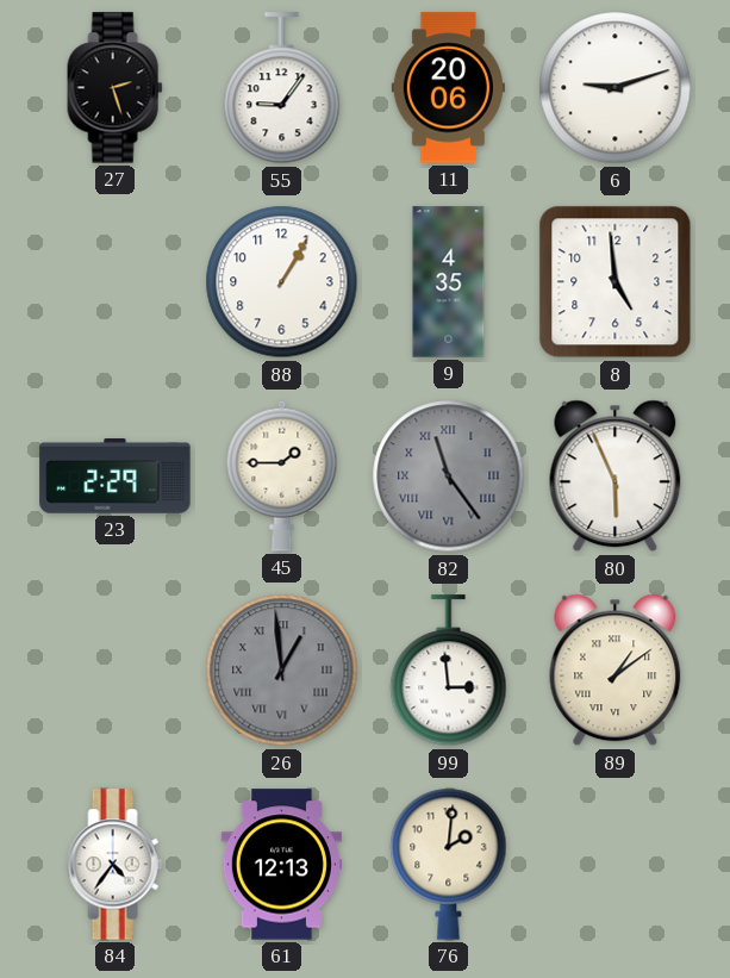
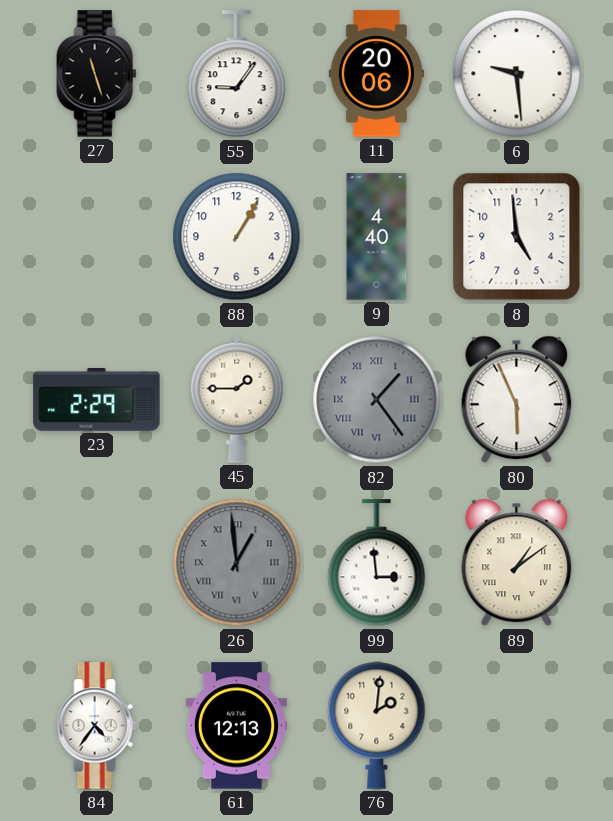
27: 2:27 -> 11:27
6: 9:12 -> 9:29
9: 4:35 -> 4:40
82: 11:24 -> 1:24
